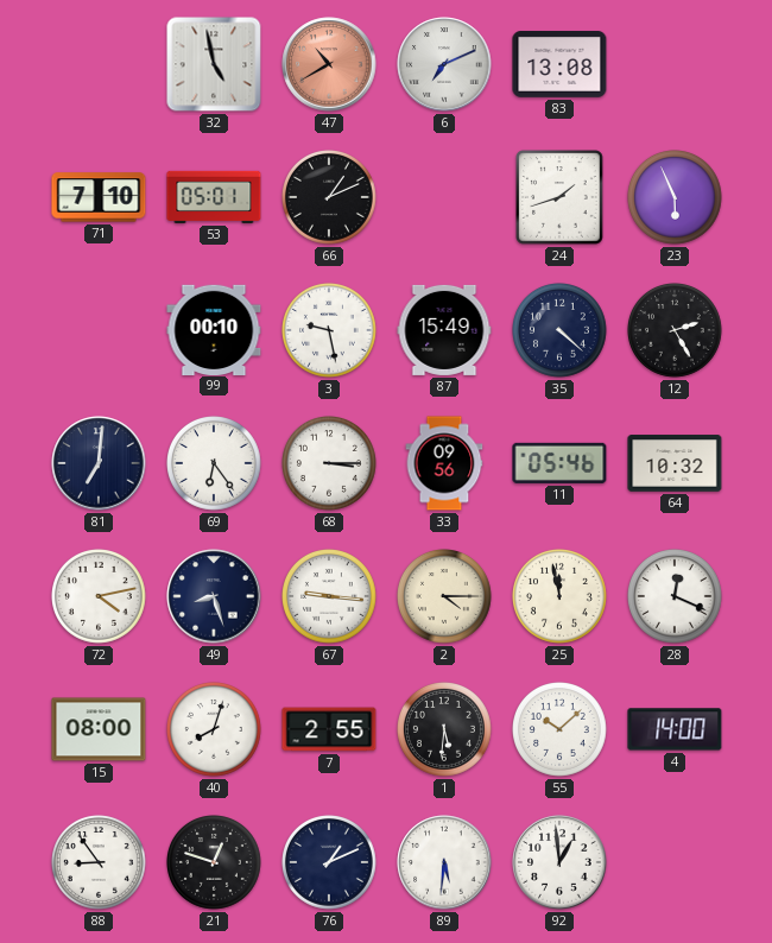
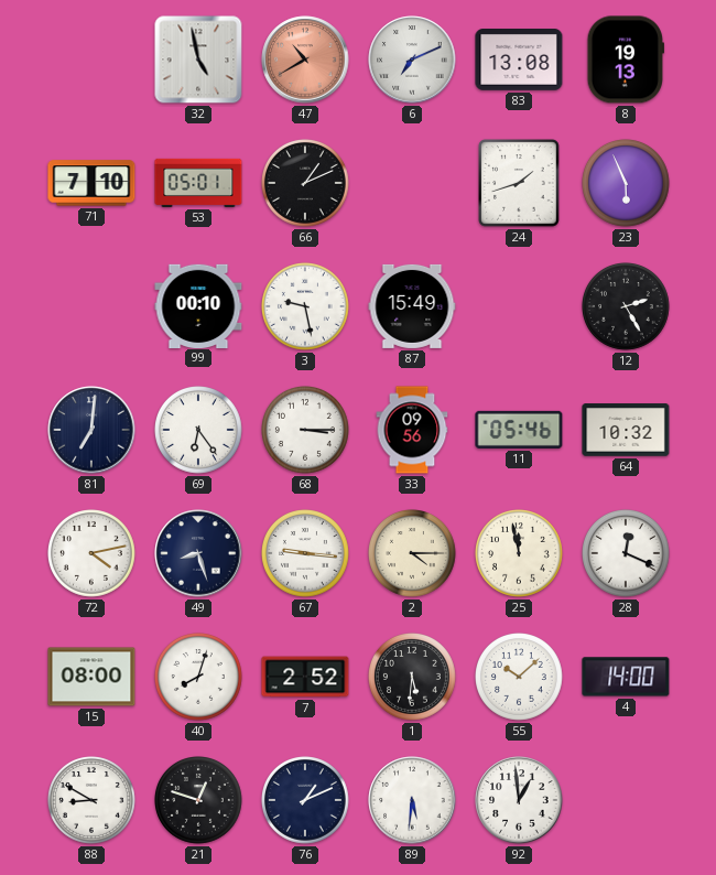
8: none -> 19:13
35: 4:22 -> none
7: 2:55 -> 2:52
88: 8:54 -> 8:50
